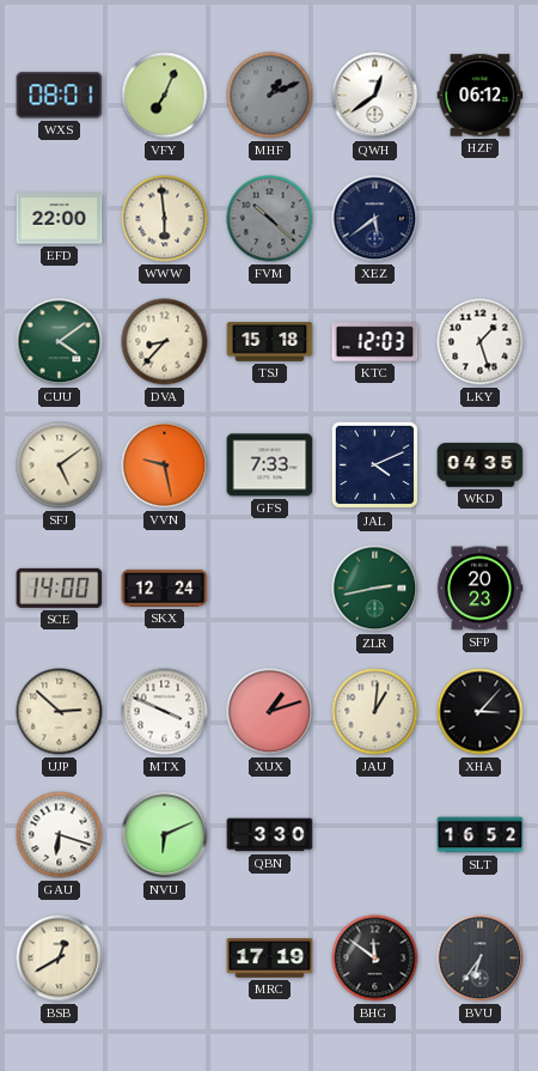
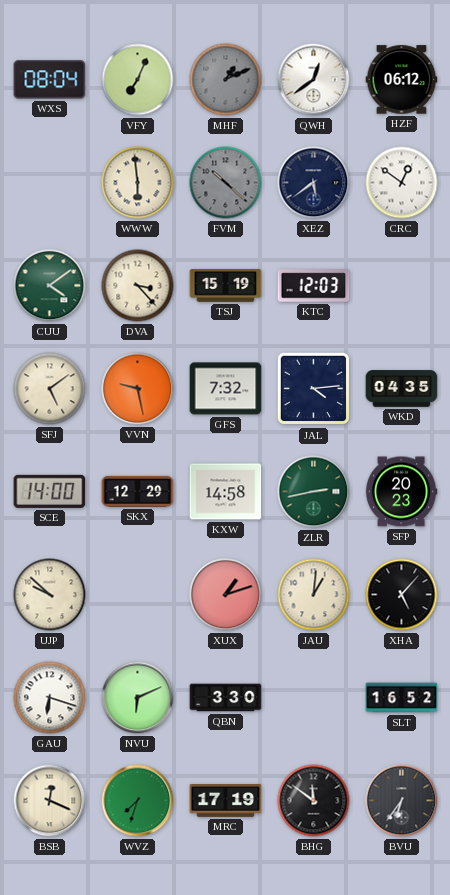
WXS: 08:01 -> 08:04
EFD: 22:00 -> none
CRC: none -> 12:51
DVA: 8:37 -> 3:23
TSJ: 15:18 -> 15:19
LKY: 1:27 -> none
GFS: 7:33 -> 7:32
JAL: 4:11 -> 4:14
SKX: 12:24 -> 12:29
KXW: none -> 14:58
UJP: 2:52 -> 9:52
MTX: 3:49 -> none
XHA: 3:07 -> 5:07
BSB: 12:40 -> 12:19
WVZ: none -> 7:33
